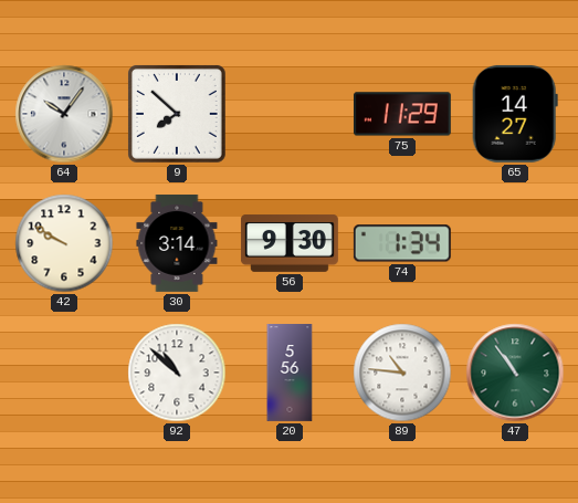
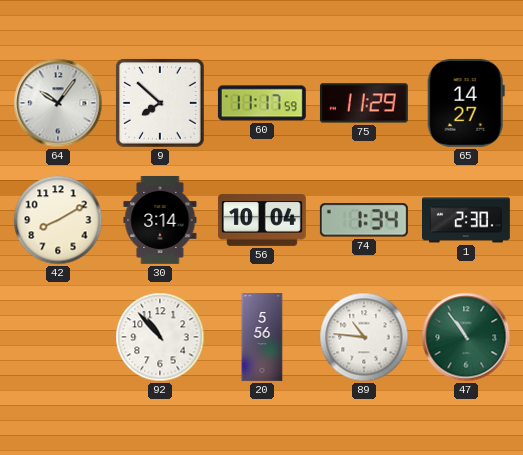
60: none -> 11:17
42: 9:50 -> 8:10
56: 9:30 -> 10:04
1: none -> 2:30
92: 10:52 -> 10:53
